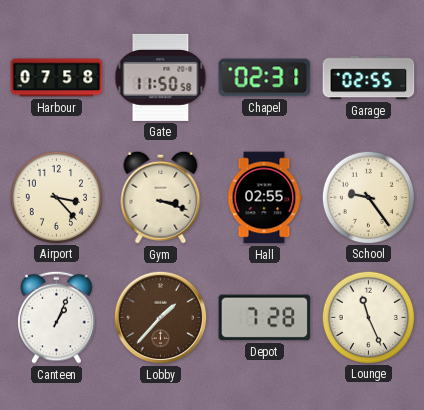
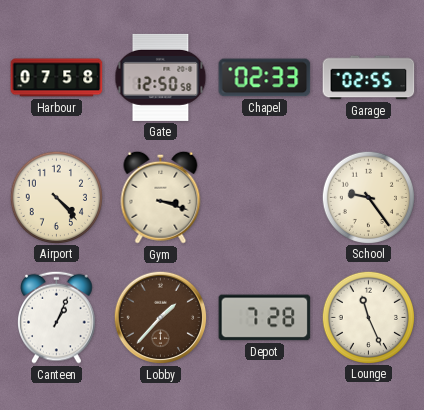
Gate: 11:50 -> 12:50
Chapel: 02:31 -> 02:33
Airport: 3:23 -> 4:23
Hall: 02:55 -> none
